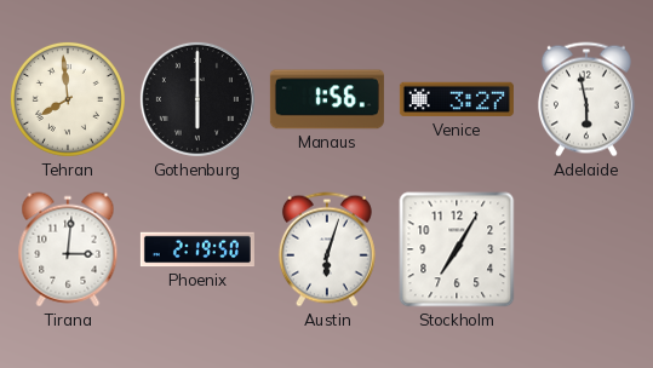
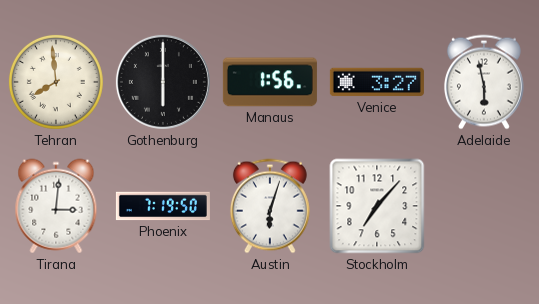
Phoenix: 2:19 -> 7:19
Stockholm: 7:05 -> 7:07
